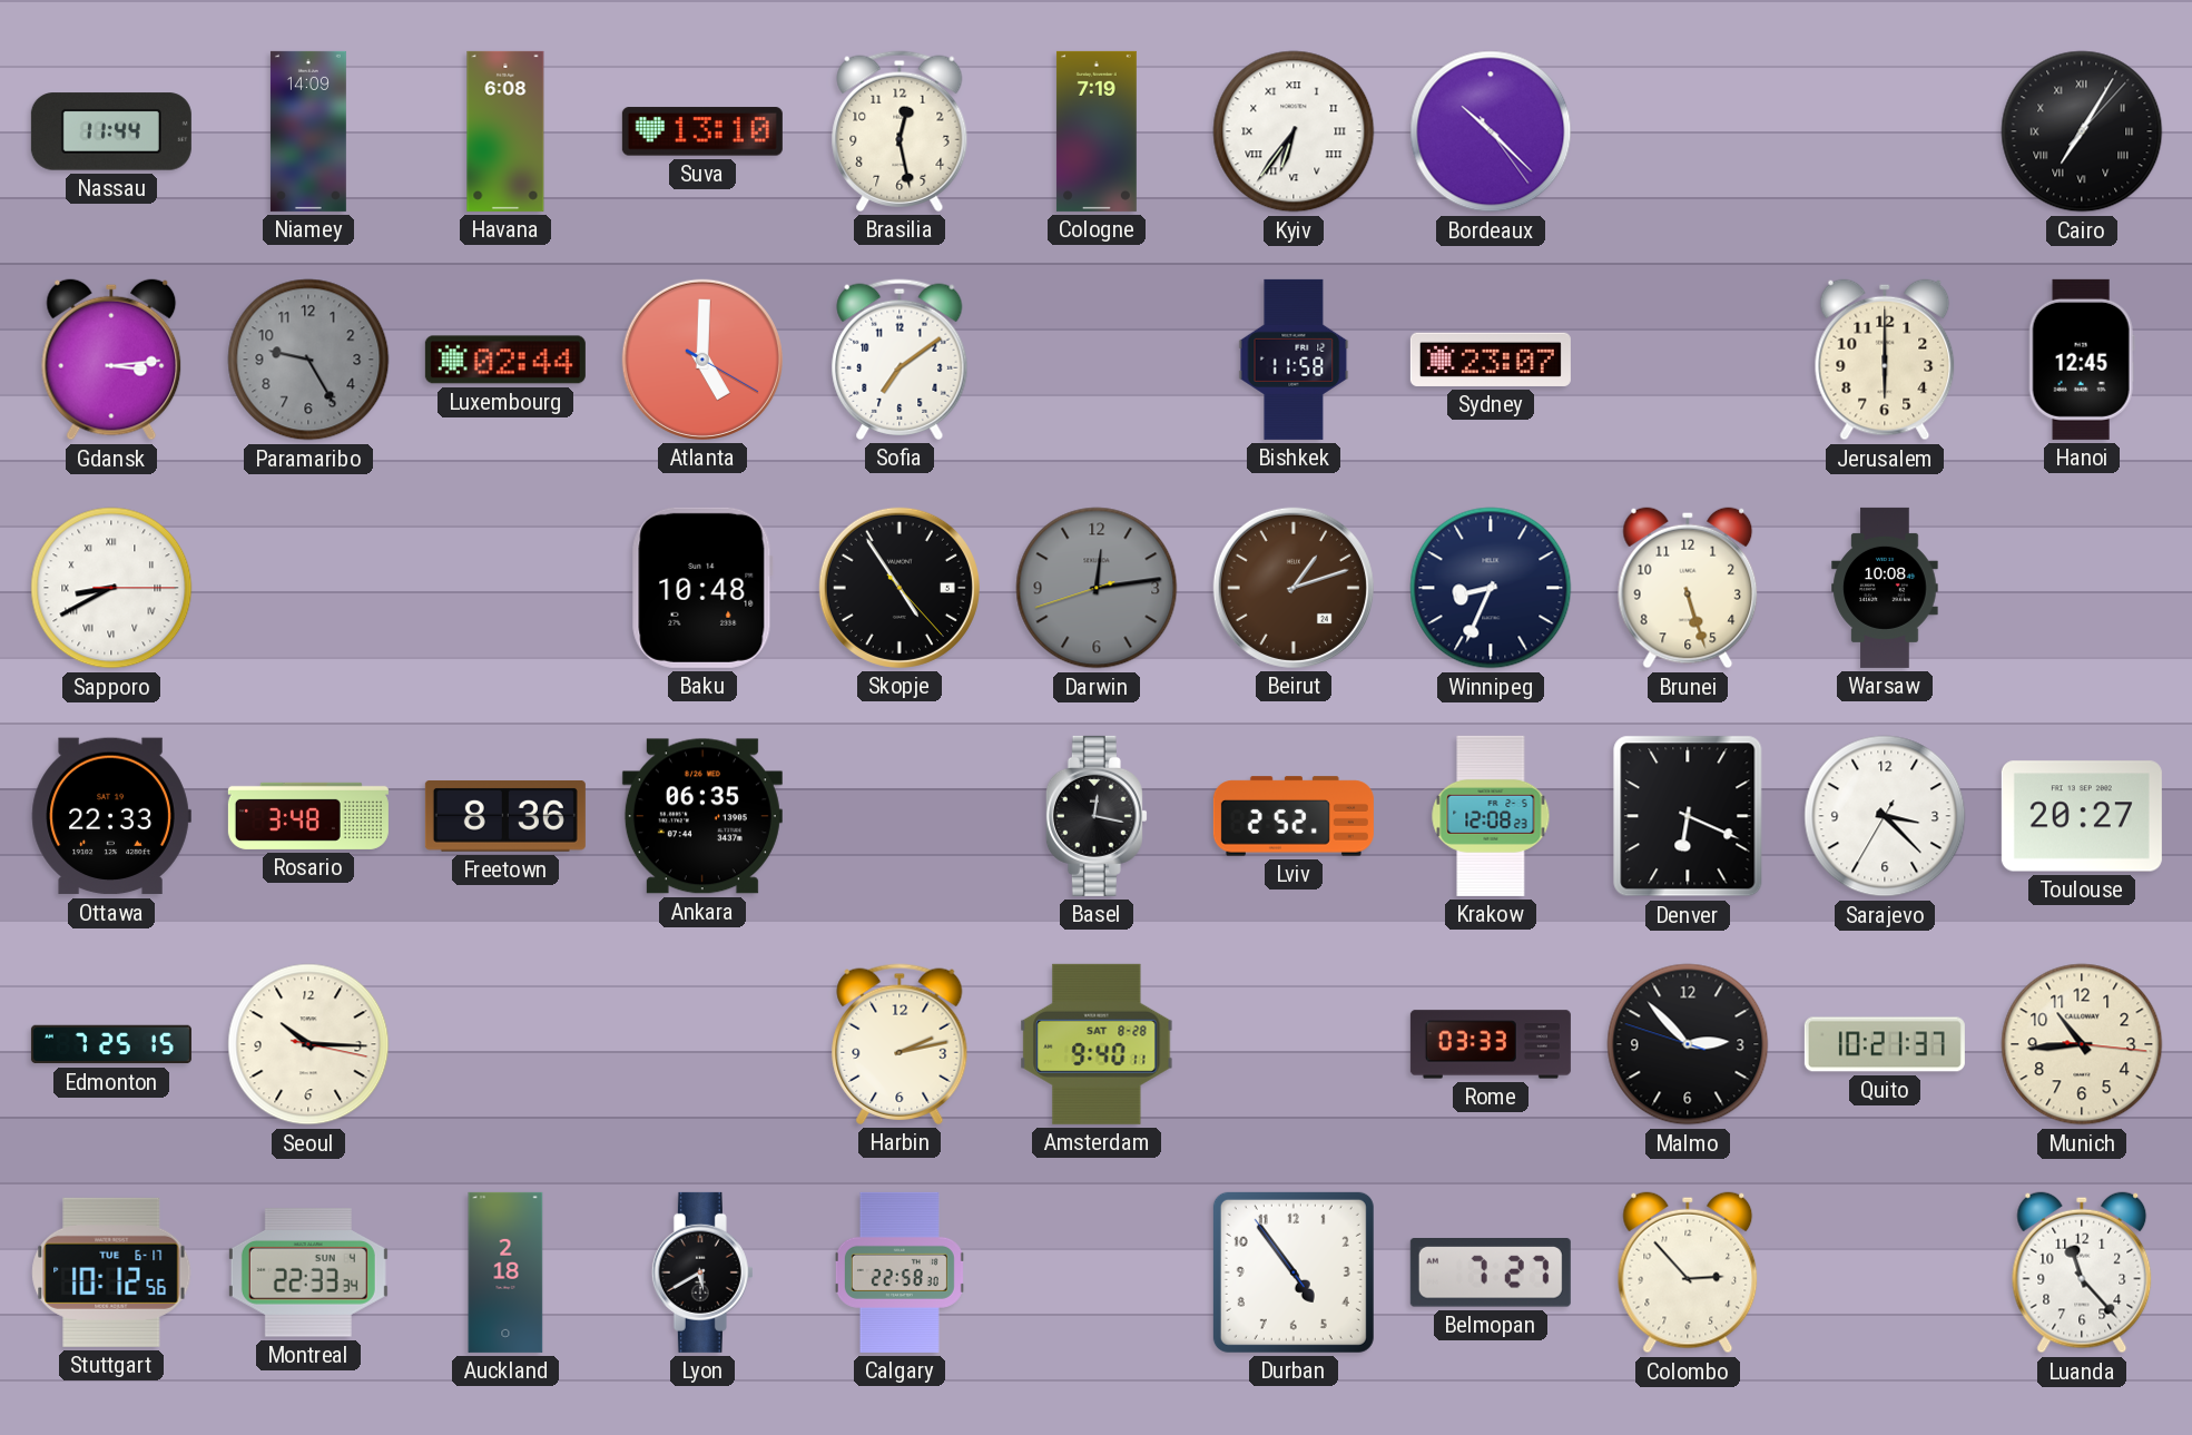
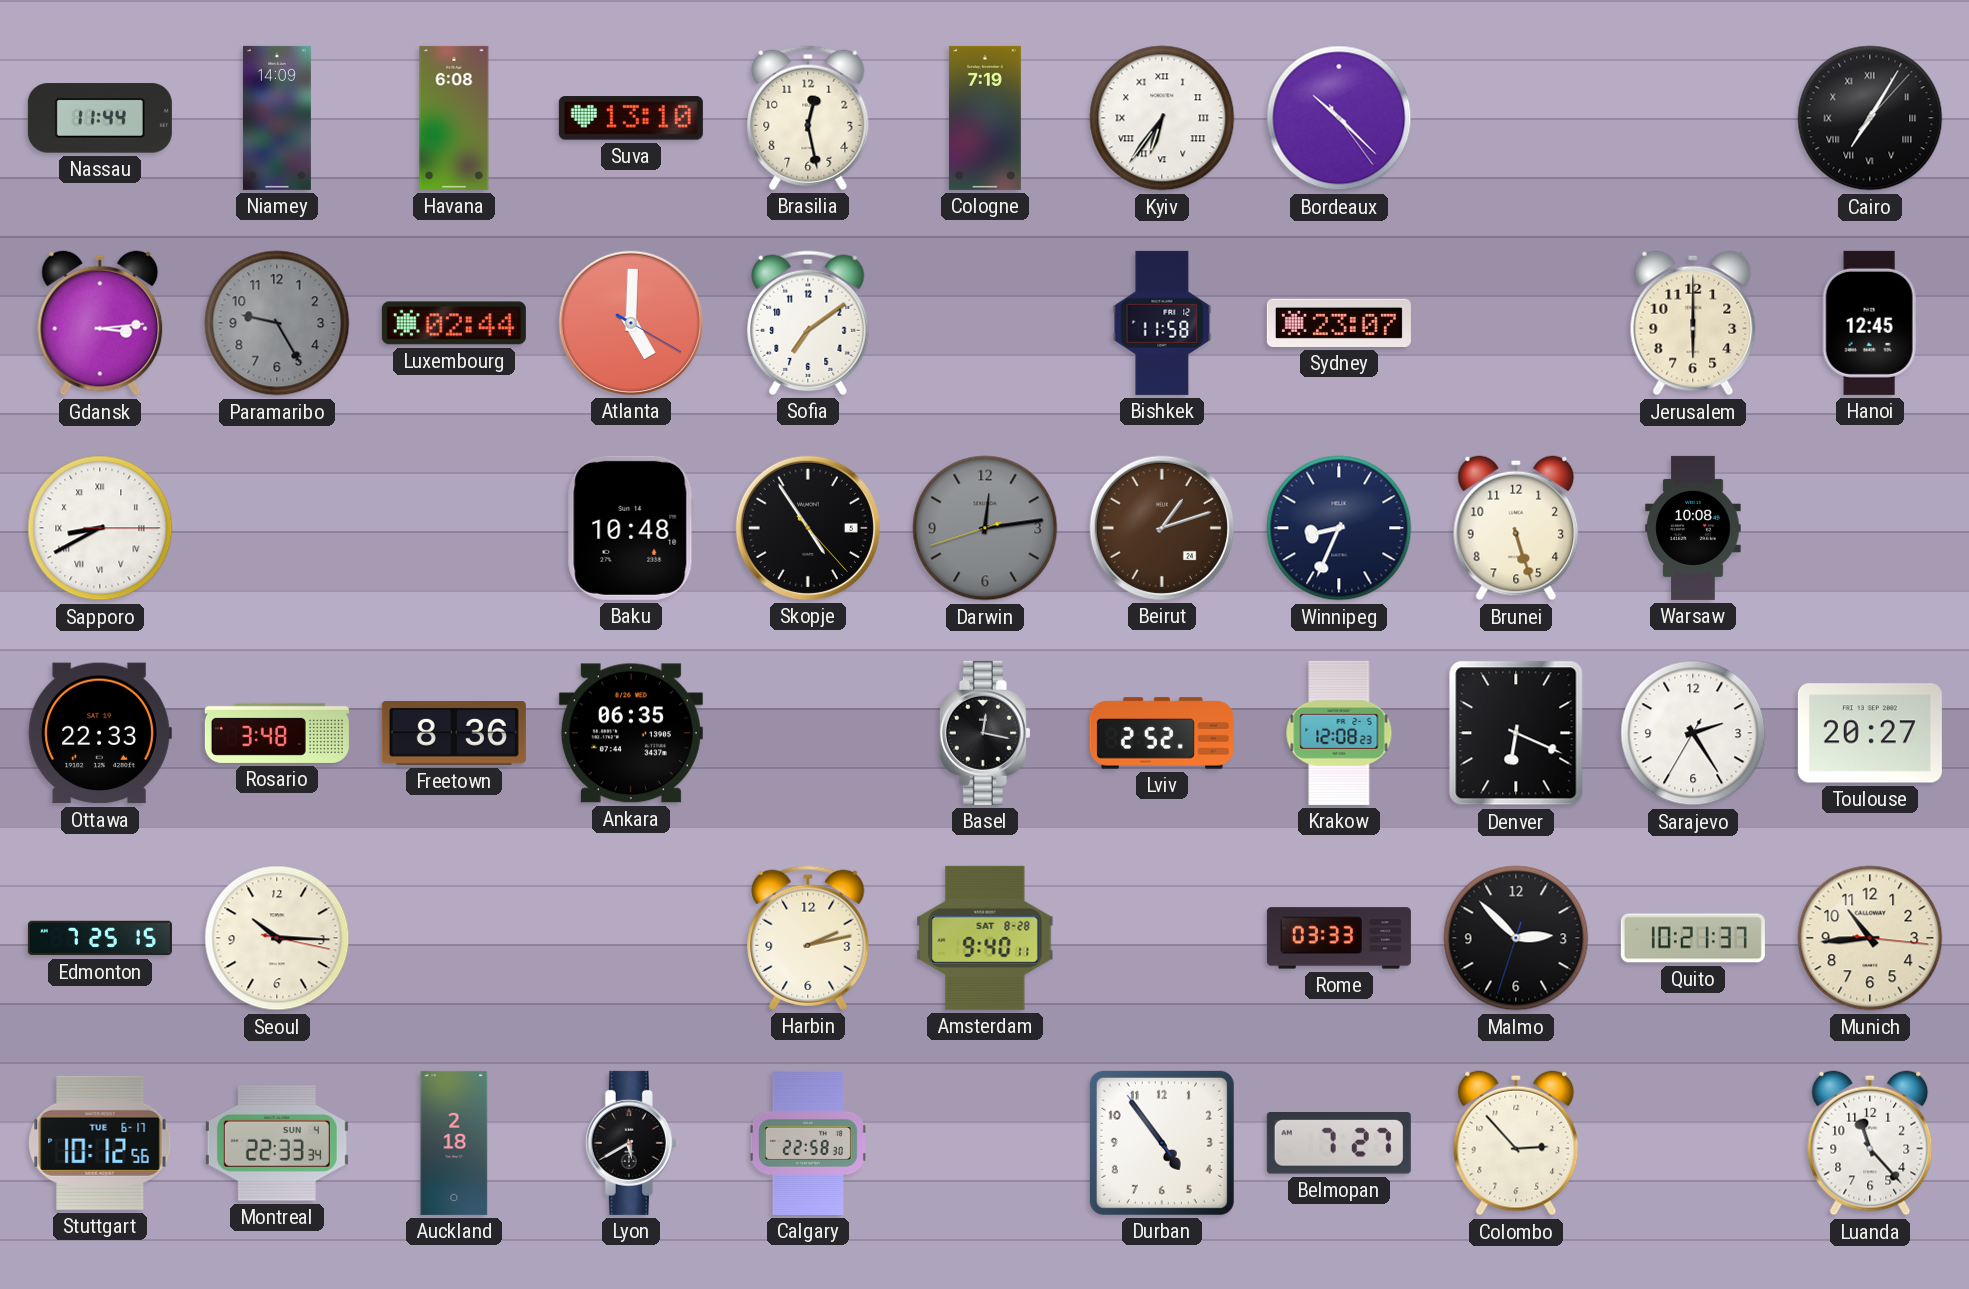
Sarajevo: 3:22 -> 2:24
Malmo: 2:52:48 -> 2:52:33
